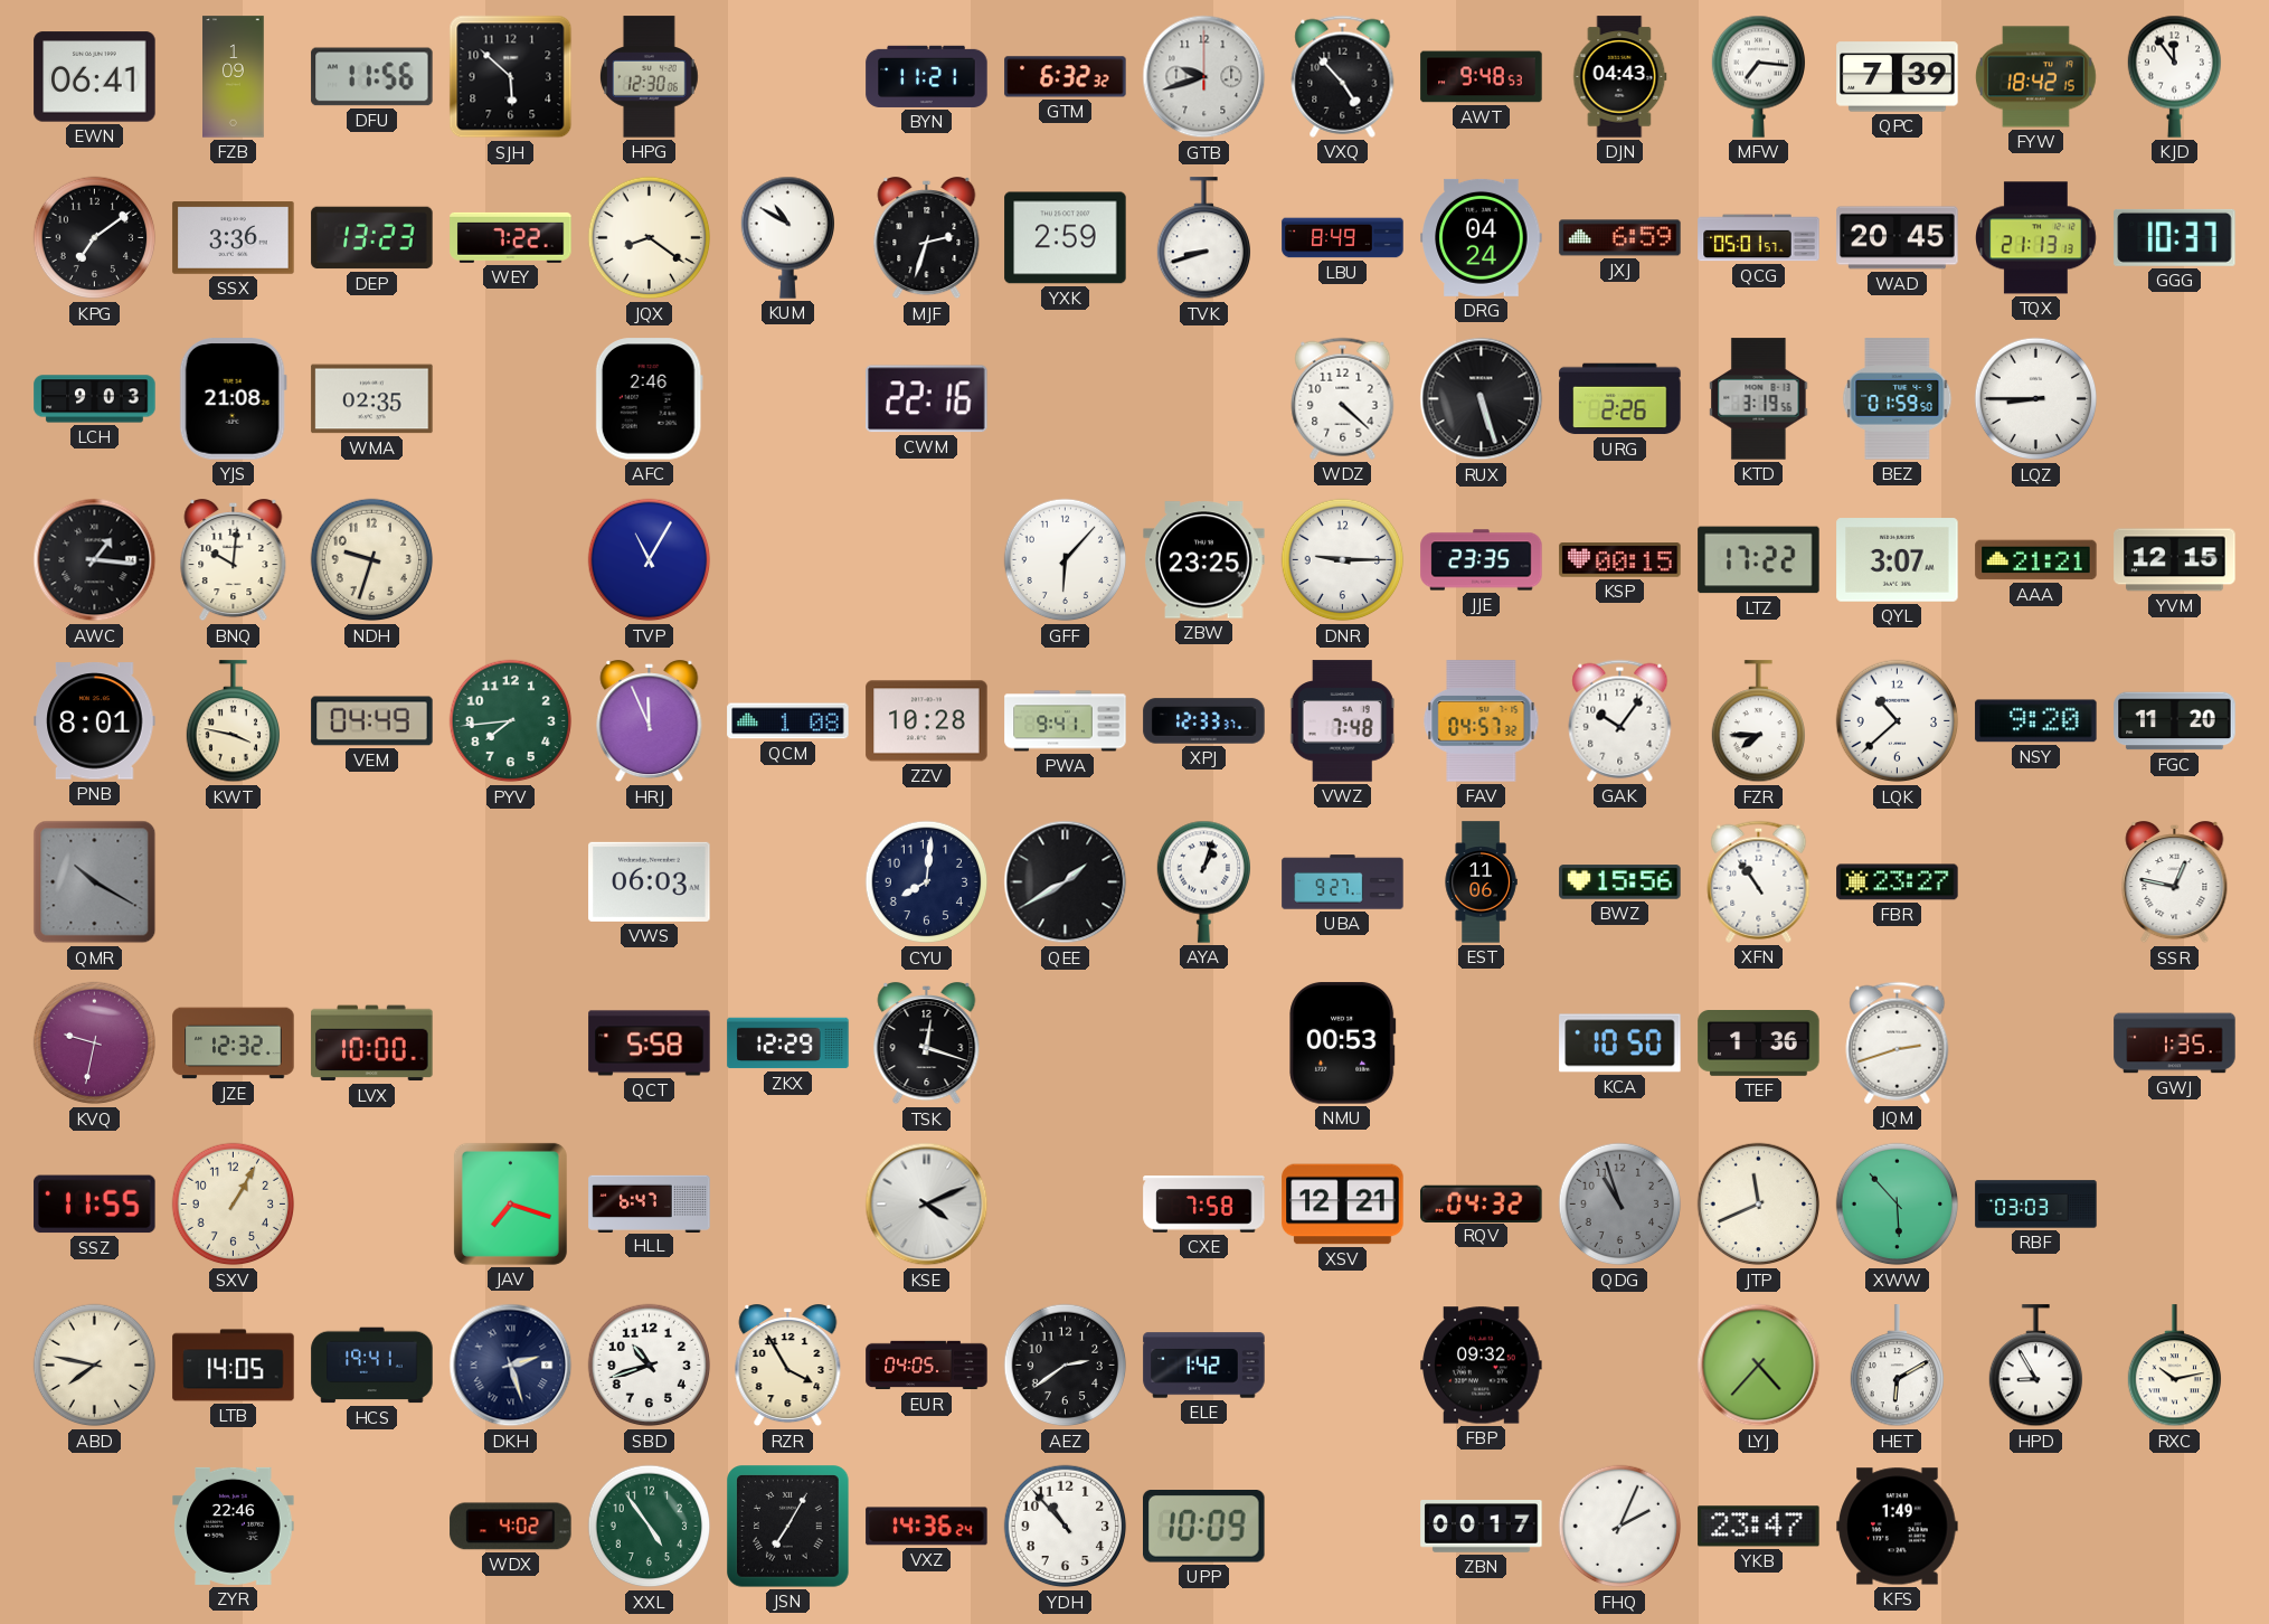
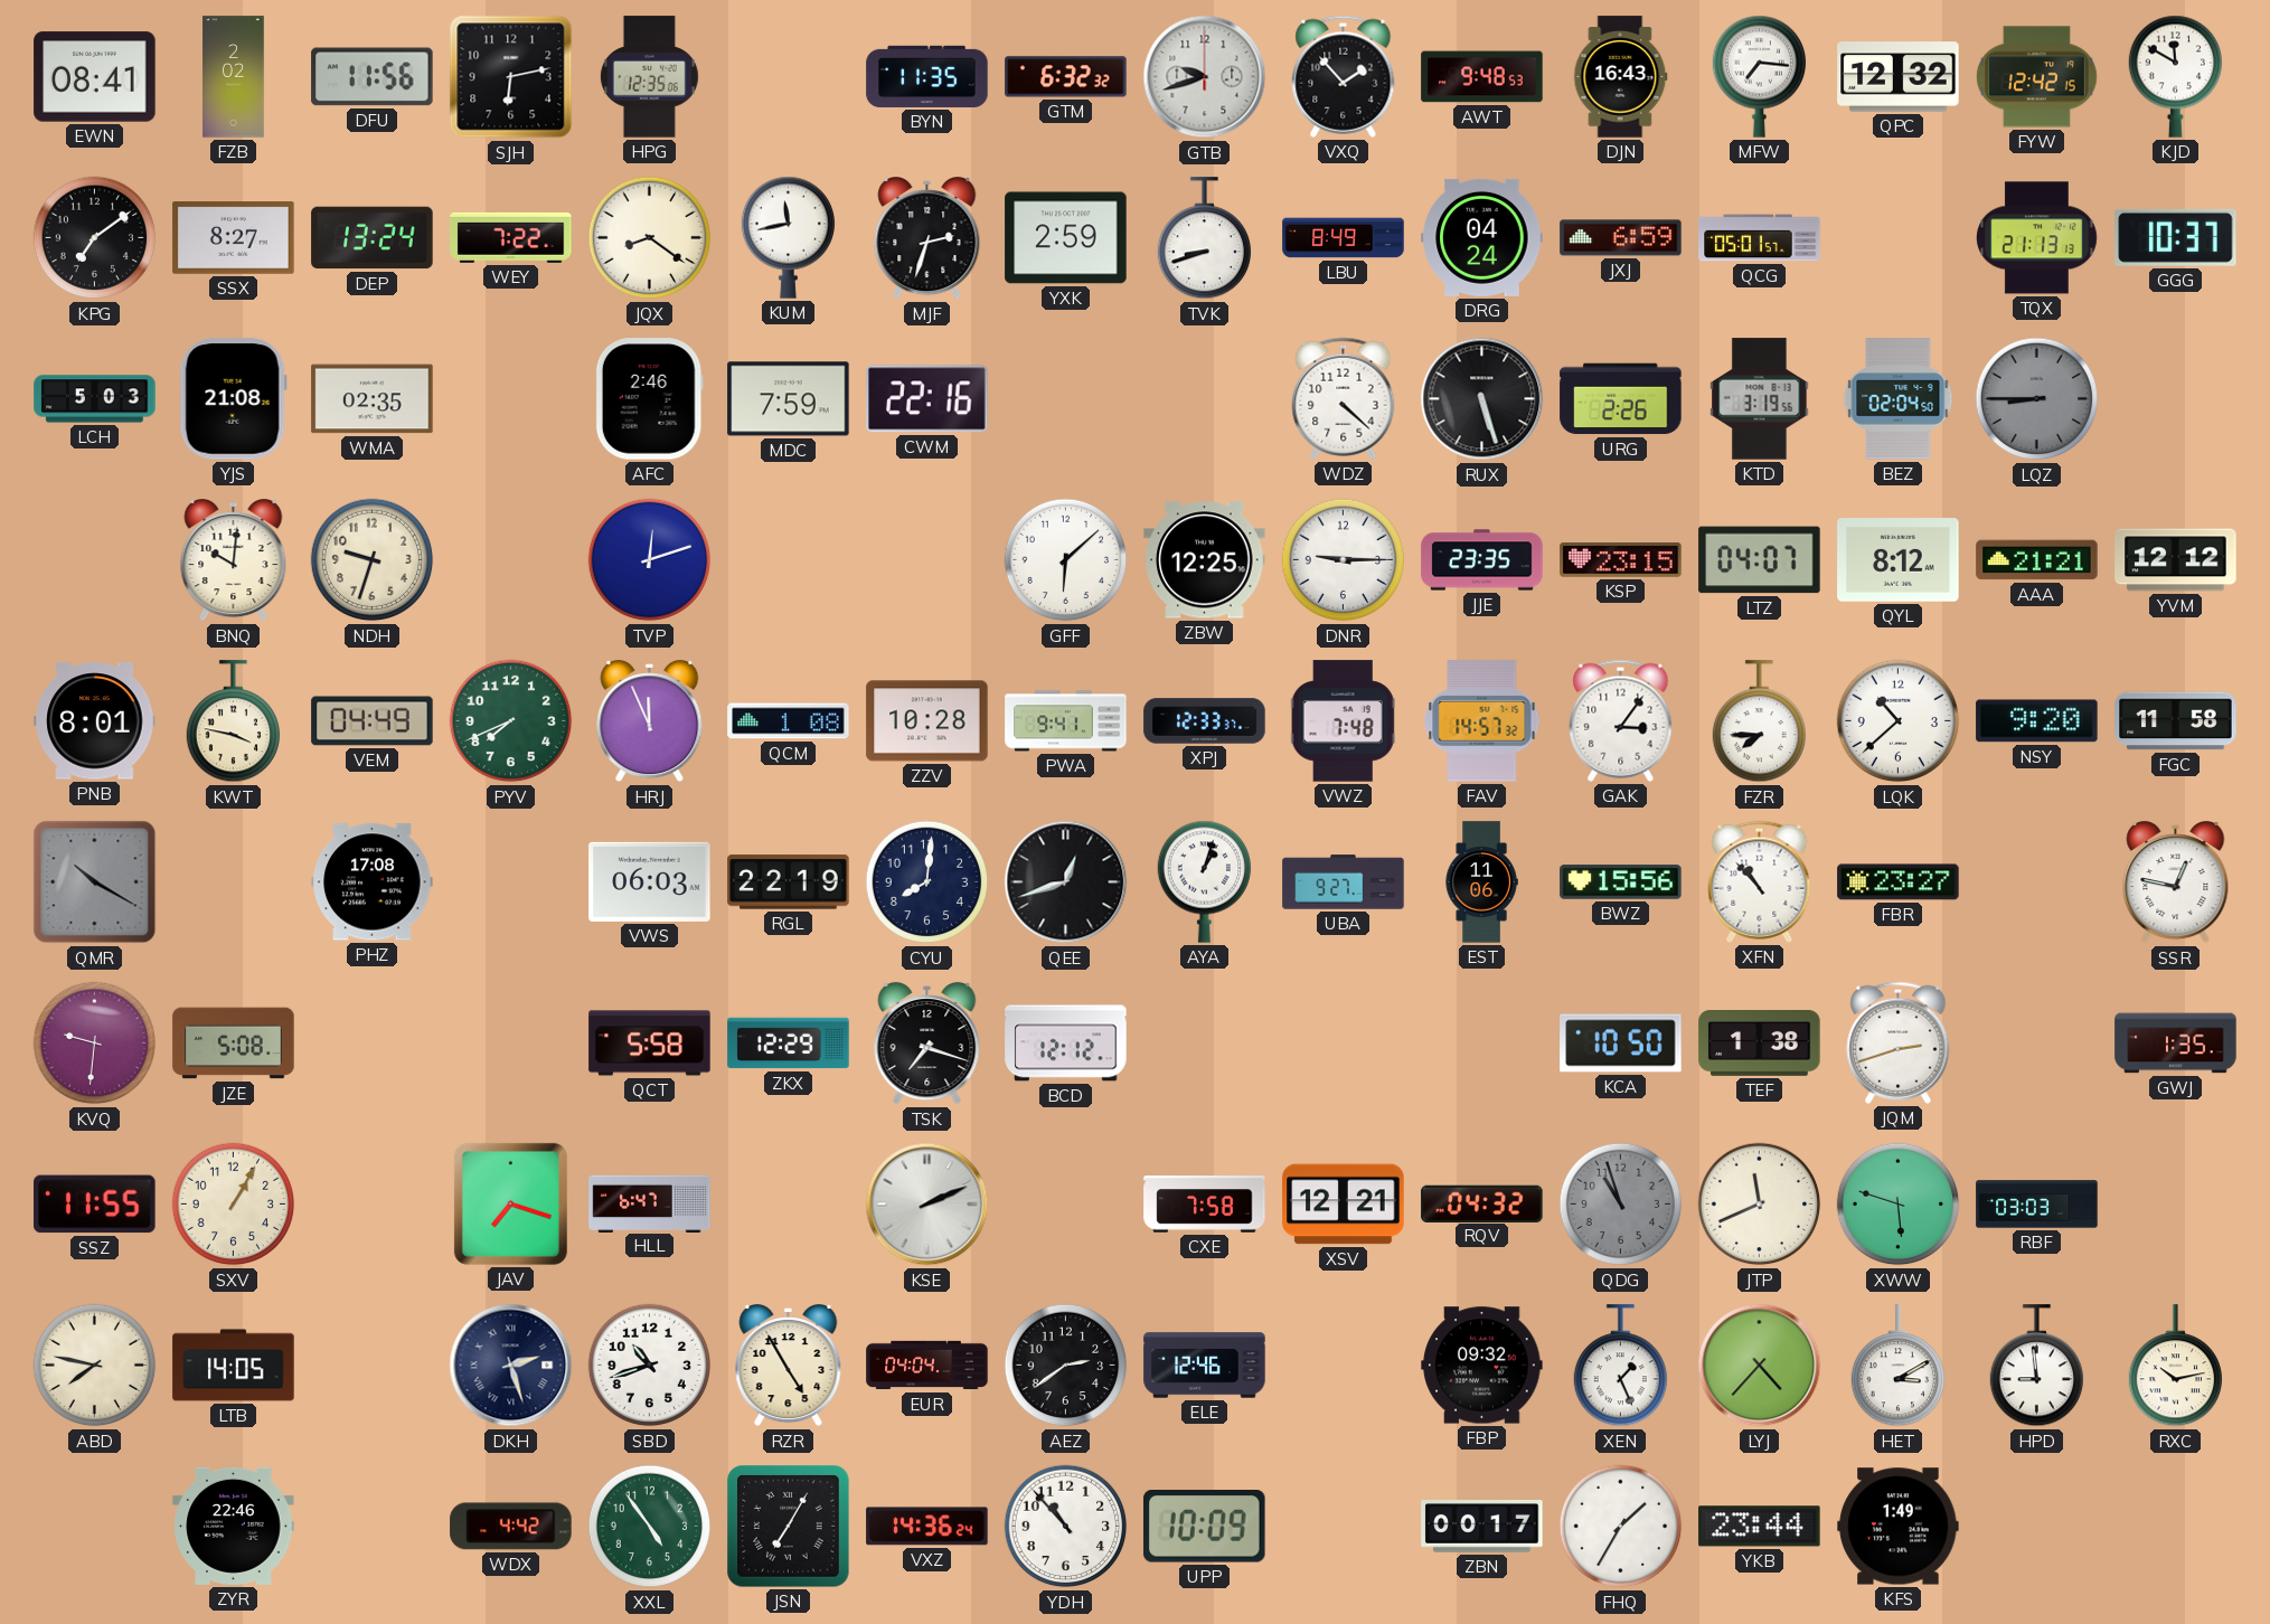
EWN: 06:41 -> 08:41
FZB: 1:09 -> 2:02
SJH: 5:52 -> 6:13
HPG: 12:30 -> 12:35
BYN: 11:21 -> 11:35
VXQ: 4:53 -> 1:53
DJN: 04:43 -> 16:43
QPC: 7:39 -> 12:32
FYW: 18:42 -> 12:42
KJD: 11:54 -> 11:50
SSX: 3:36 -> 8:27
DEP: 13:23 -> 13:24
KUM: 10:50 -> 11:43
WAD: 20:45 -> none
LCH: 9:03 -> 5:03
MDC: none -> 7:59
BEZ: 01:59 -> 02:04
LQZ dial: white -> grey
AWC: 1:16 -> none
TVP: 11:05 -> 12:12
GFF: 6:07 -> 6:08
ZBW: 23:25 -> 12:25
KSP: 00:15 -> 23:15
LTZ: 17:22 -> 04:07
QYL: 3:07 -> 8:12
YVM: 12:15 -> 12:12
PYV: 7:44 -> 7:41
FAV: 04:57 -> 14:57
GAK: 10:06 -> 3:06
FGC: 11:20 -> 11:58
PHZ: none -> 17:08
RGL: none -> 22:19
QEE: 1:40 -> 12:42
XFN: 10:54 -> 10:53
KVQ: 9:32 -> 9:31
JZE: 12:32 -> 5:08
LVX: 10:00 -> none
TSK: 12:18 -> 7:18
BCD: none -> 12:12
NMU: 00:53 -> none
TEF: 1:36 -> 1:38
KSE: 4:11 -> 2:11
XWW: 5:53 -> 5:48
HCS: 19:41 -> none
RZR: 3:55 -> 4:55
EUR: 04:05 -> 04:04
ELE: 1:42 -> 12:46
XEN: none -> 1:26
HET: 6:10 -> 3:10
HPD: 8:55 -> 8:59
WDX: 4:02 -> 4:42
FHQ: 2:04 -> 1:35
YKB: 23:47 -> 23:44
